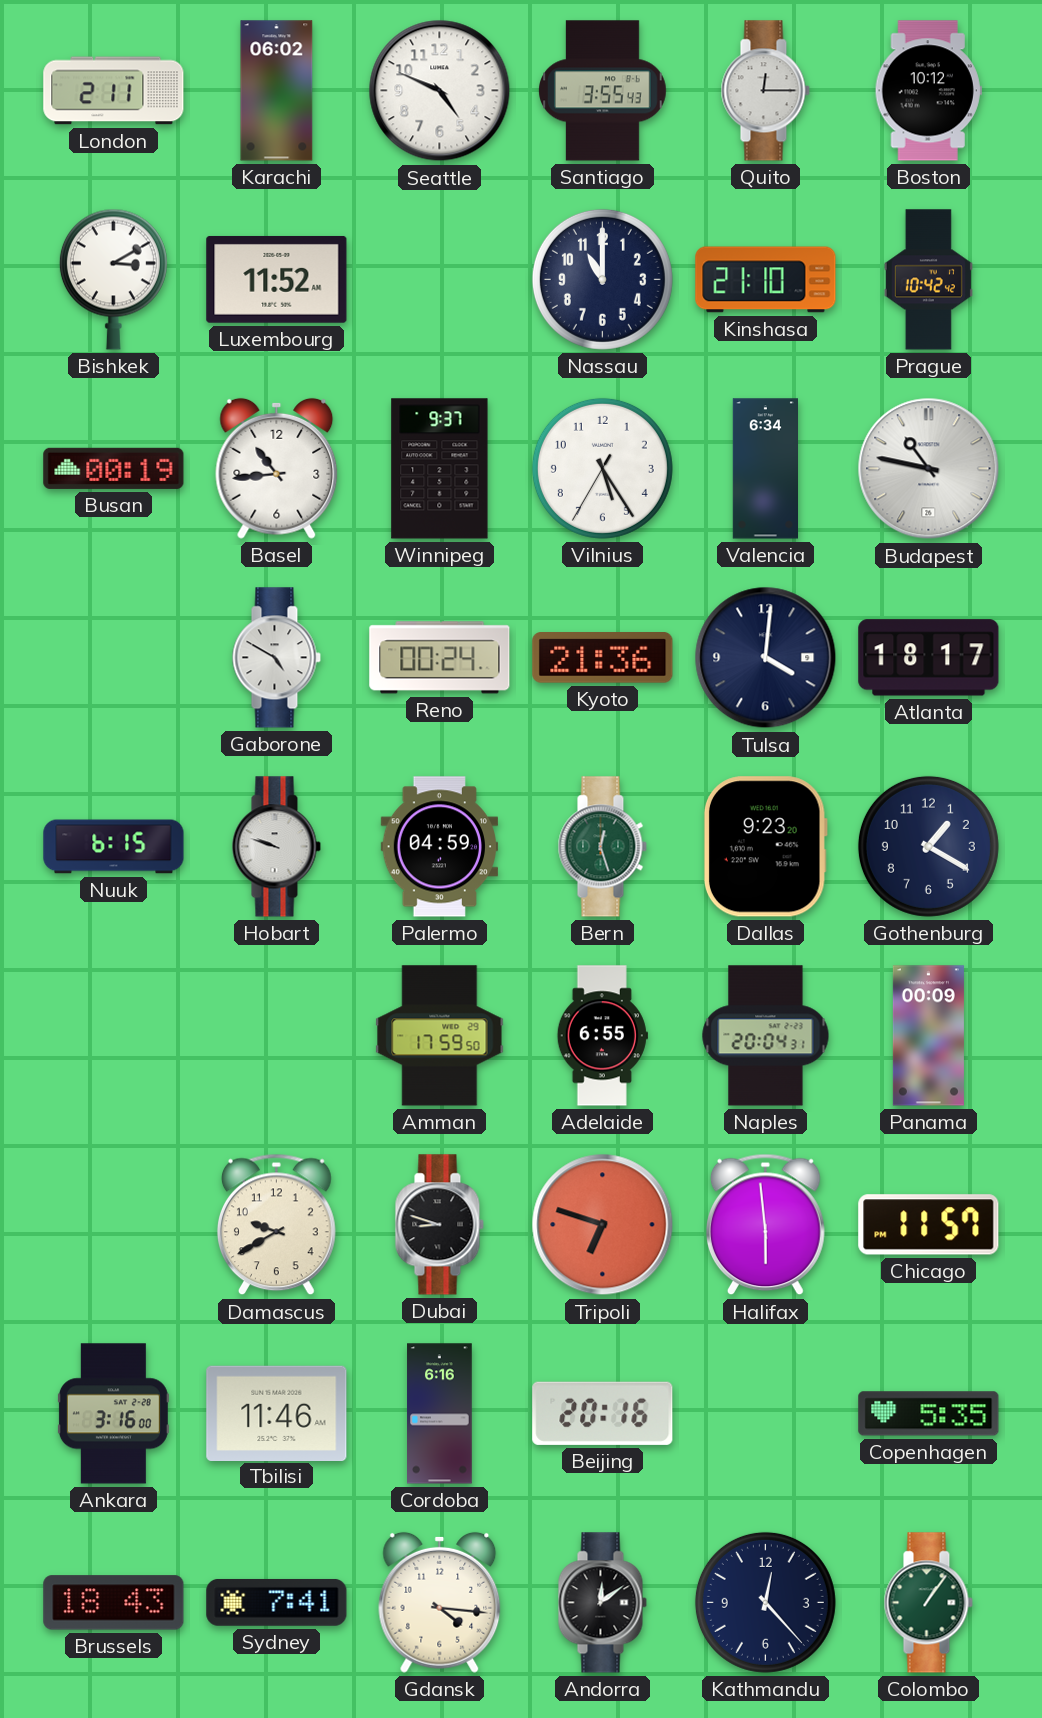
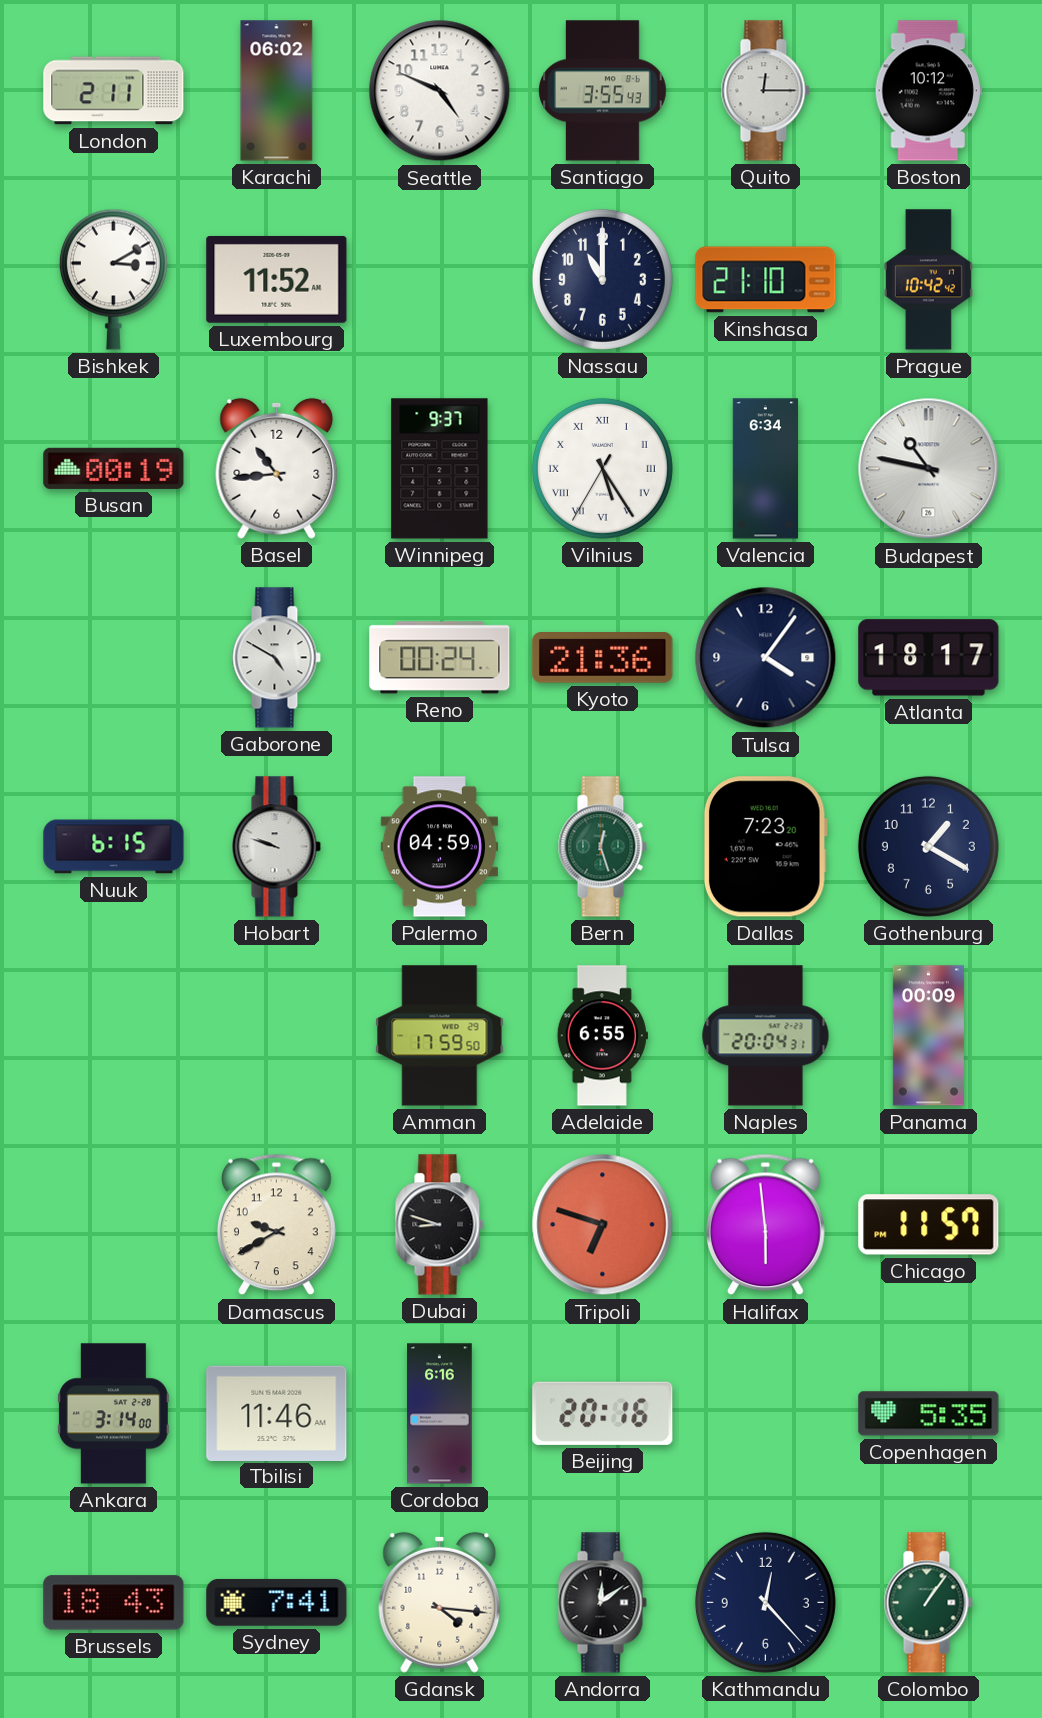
Vilnius numerals: Arabic -> Roman
Tulsa: 4:01 -> 4:06
Dallas: 9:23 -> 7:23
Ankara: 3:16 -> 3:14
